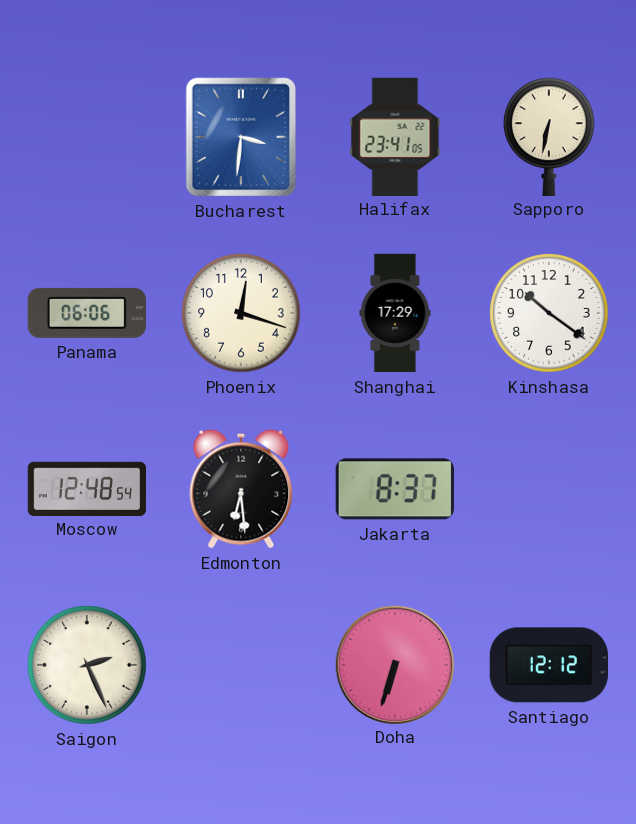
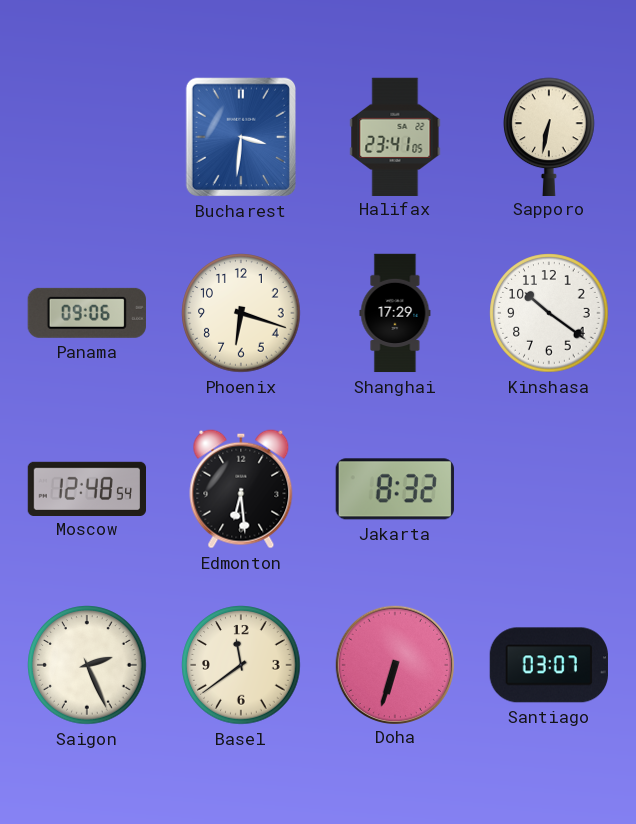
Panama: 06:06 -> 09:06
Phoenix: 12:18 -> 6:18
Jakarta: 8:37 -> 8:32
Basel: none -> 11:39
Santiago: 12:12 -> 03:07
